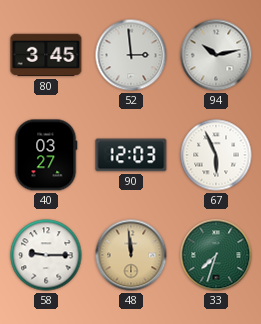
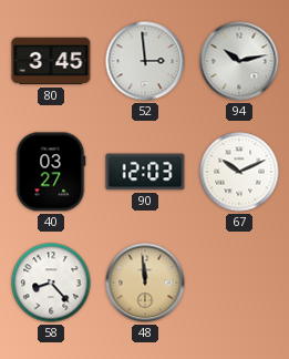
67: 5:56 -> 10:11
58: 9:15 -> 8:23
33: 7:33 -> none
